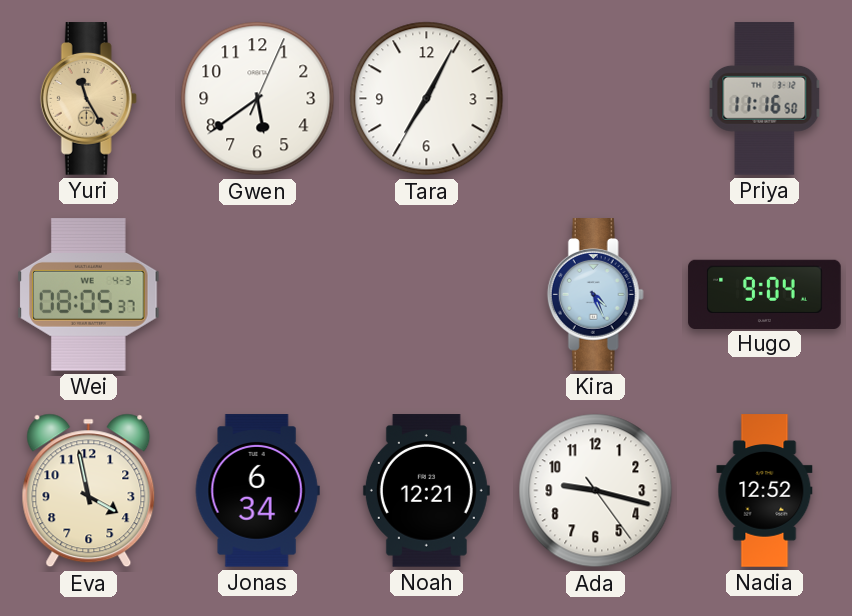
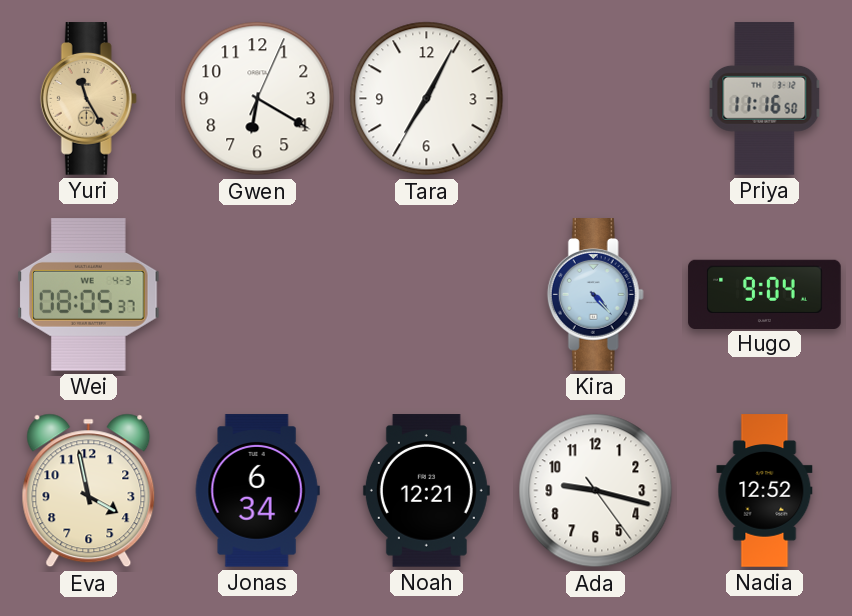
Gwen: 5:39 -> 6:20
Kira: 4:26 -> 4:23
